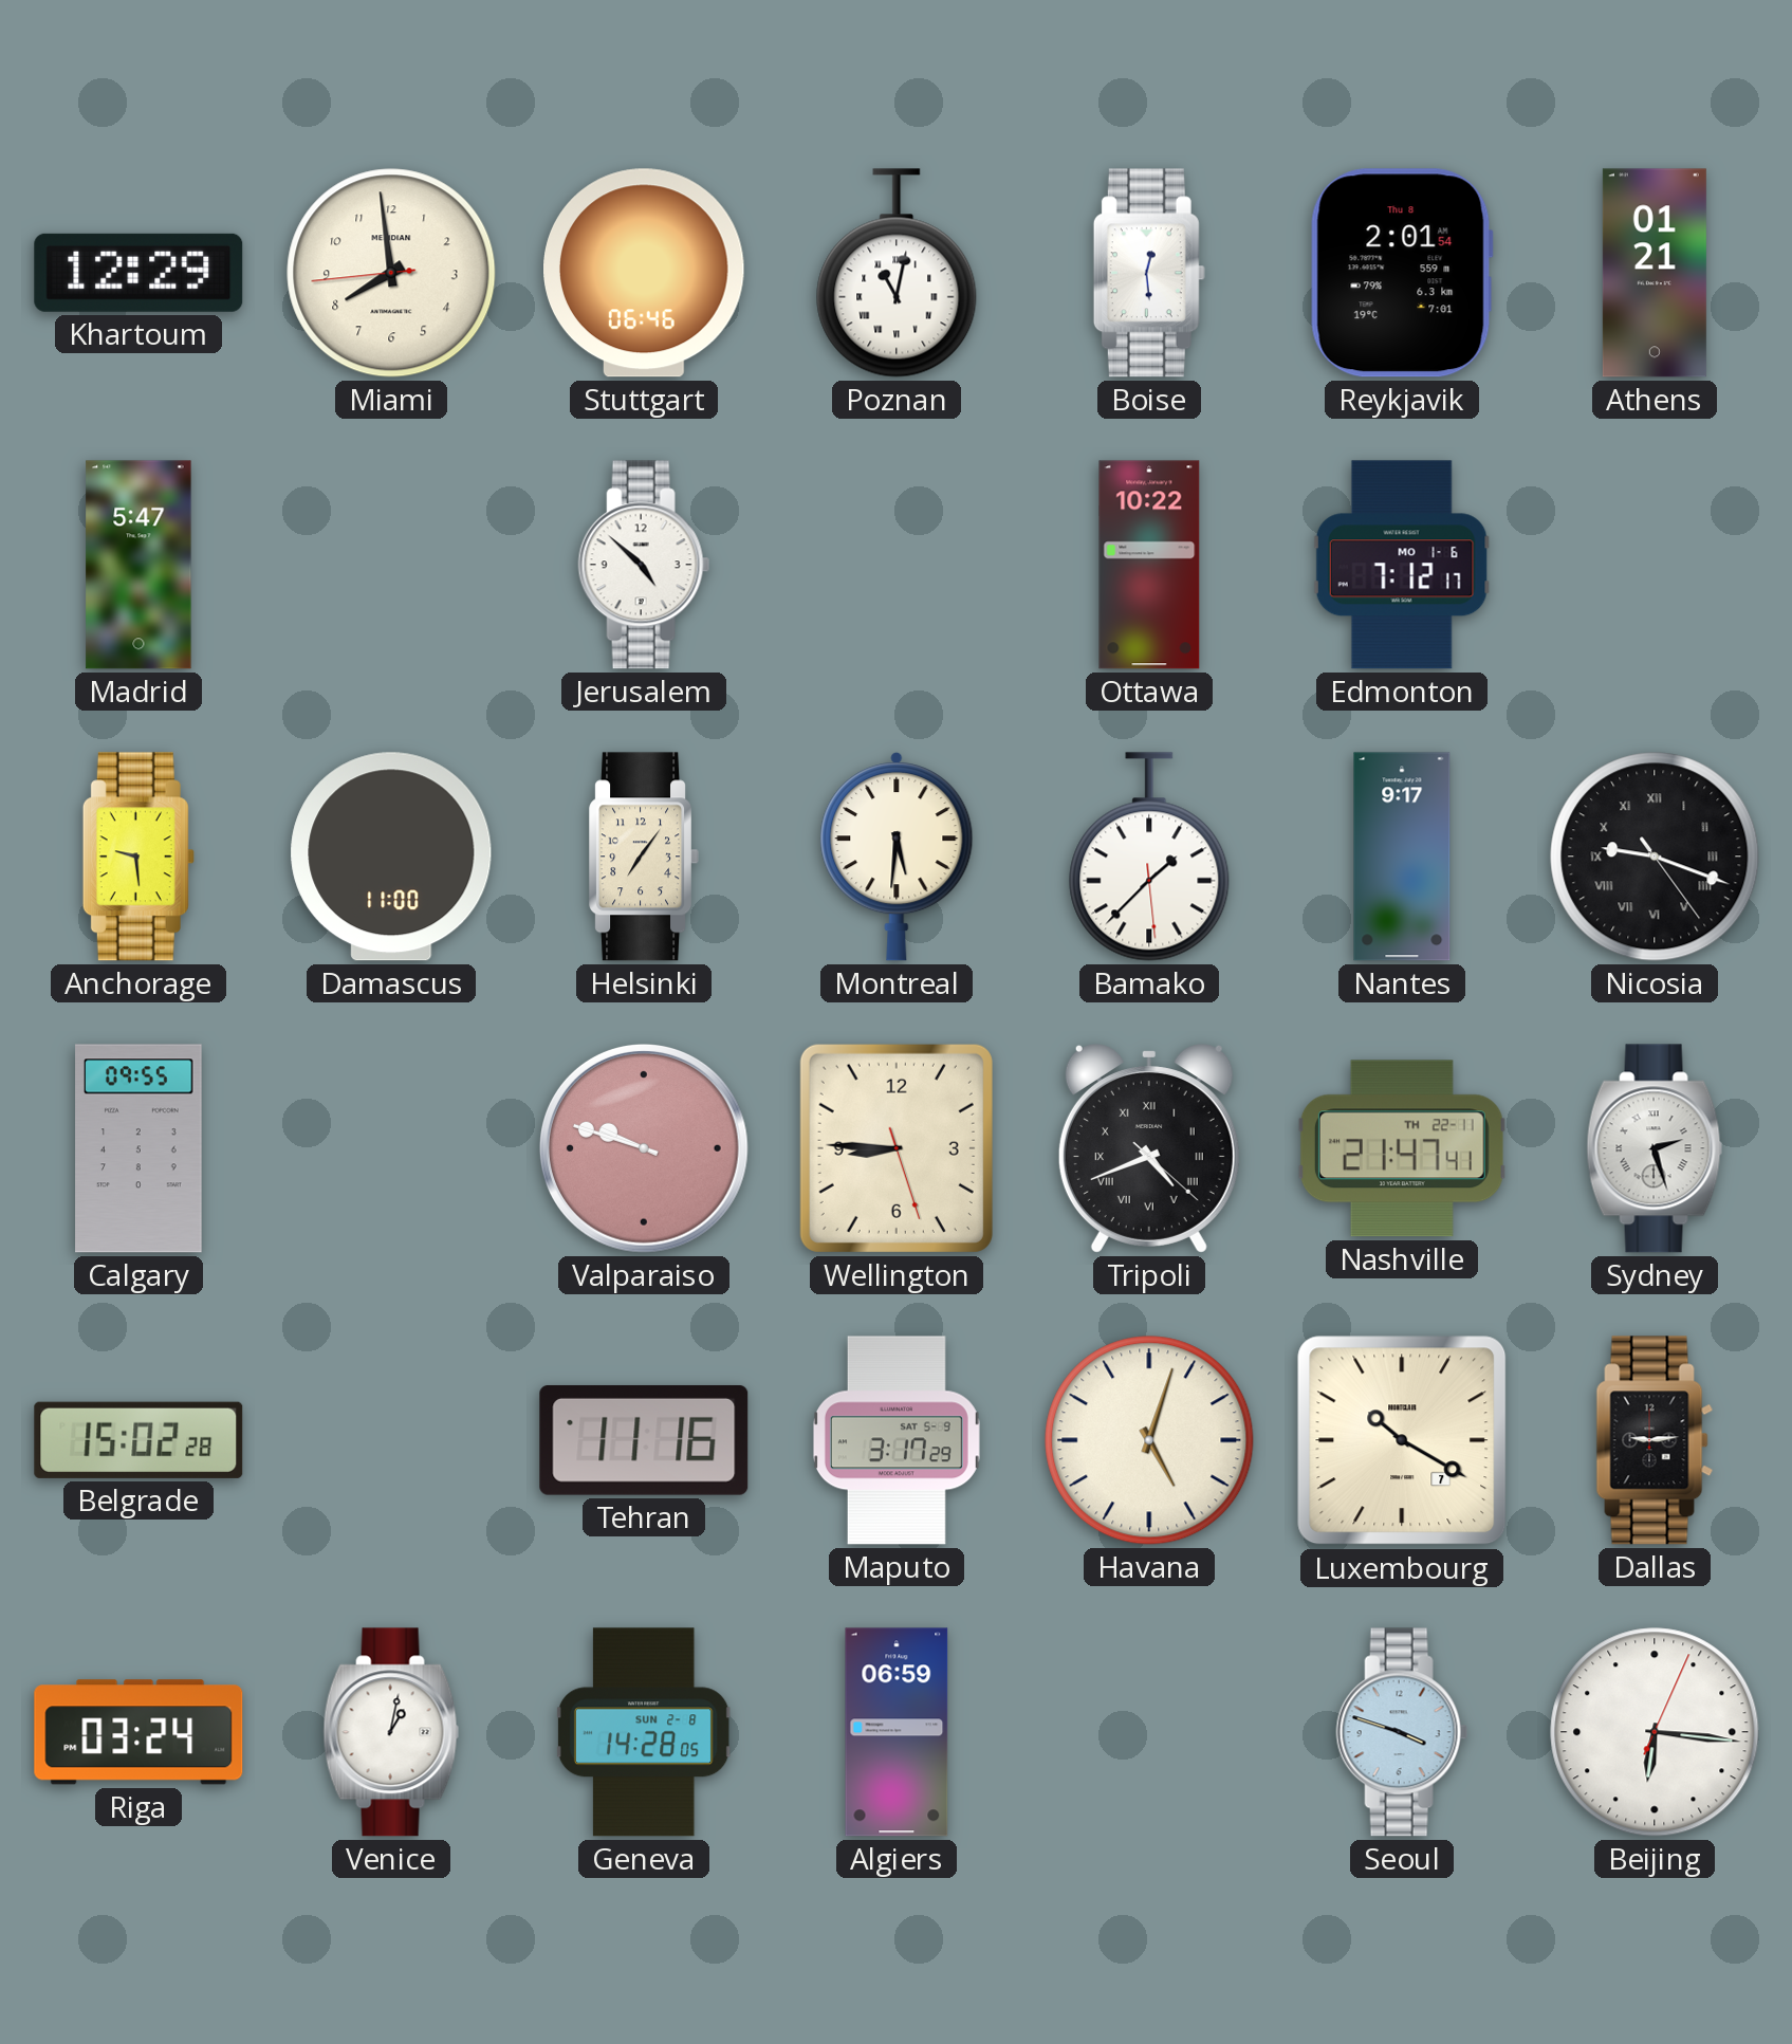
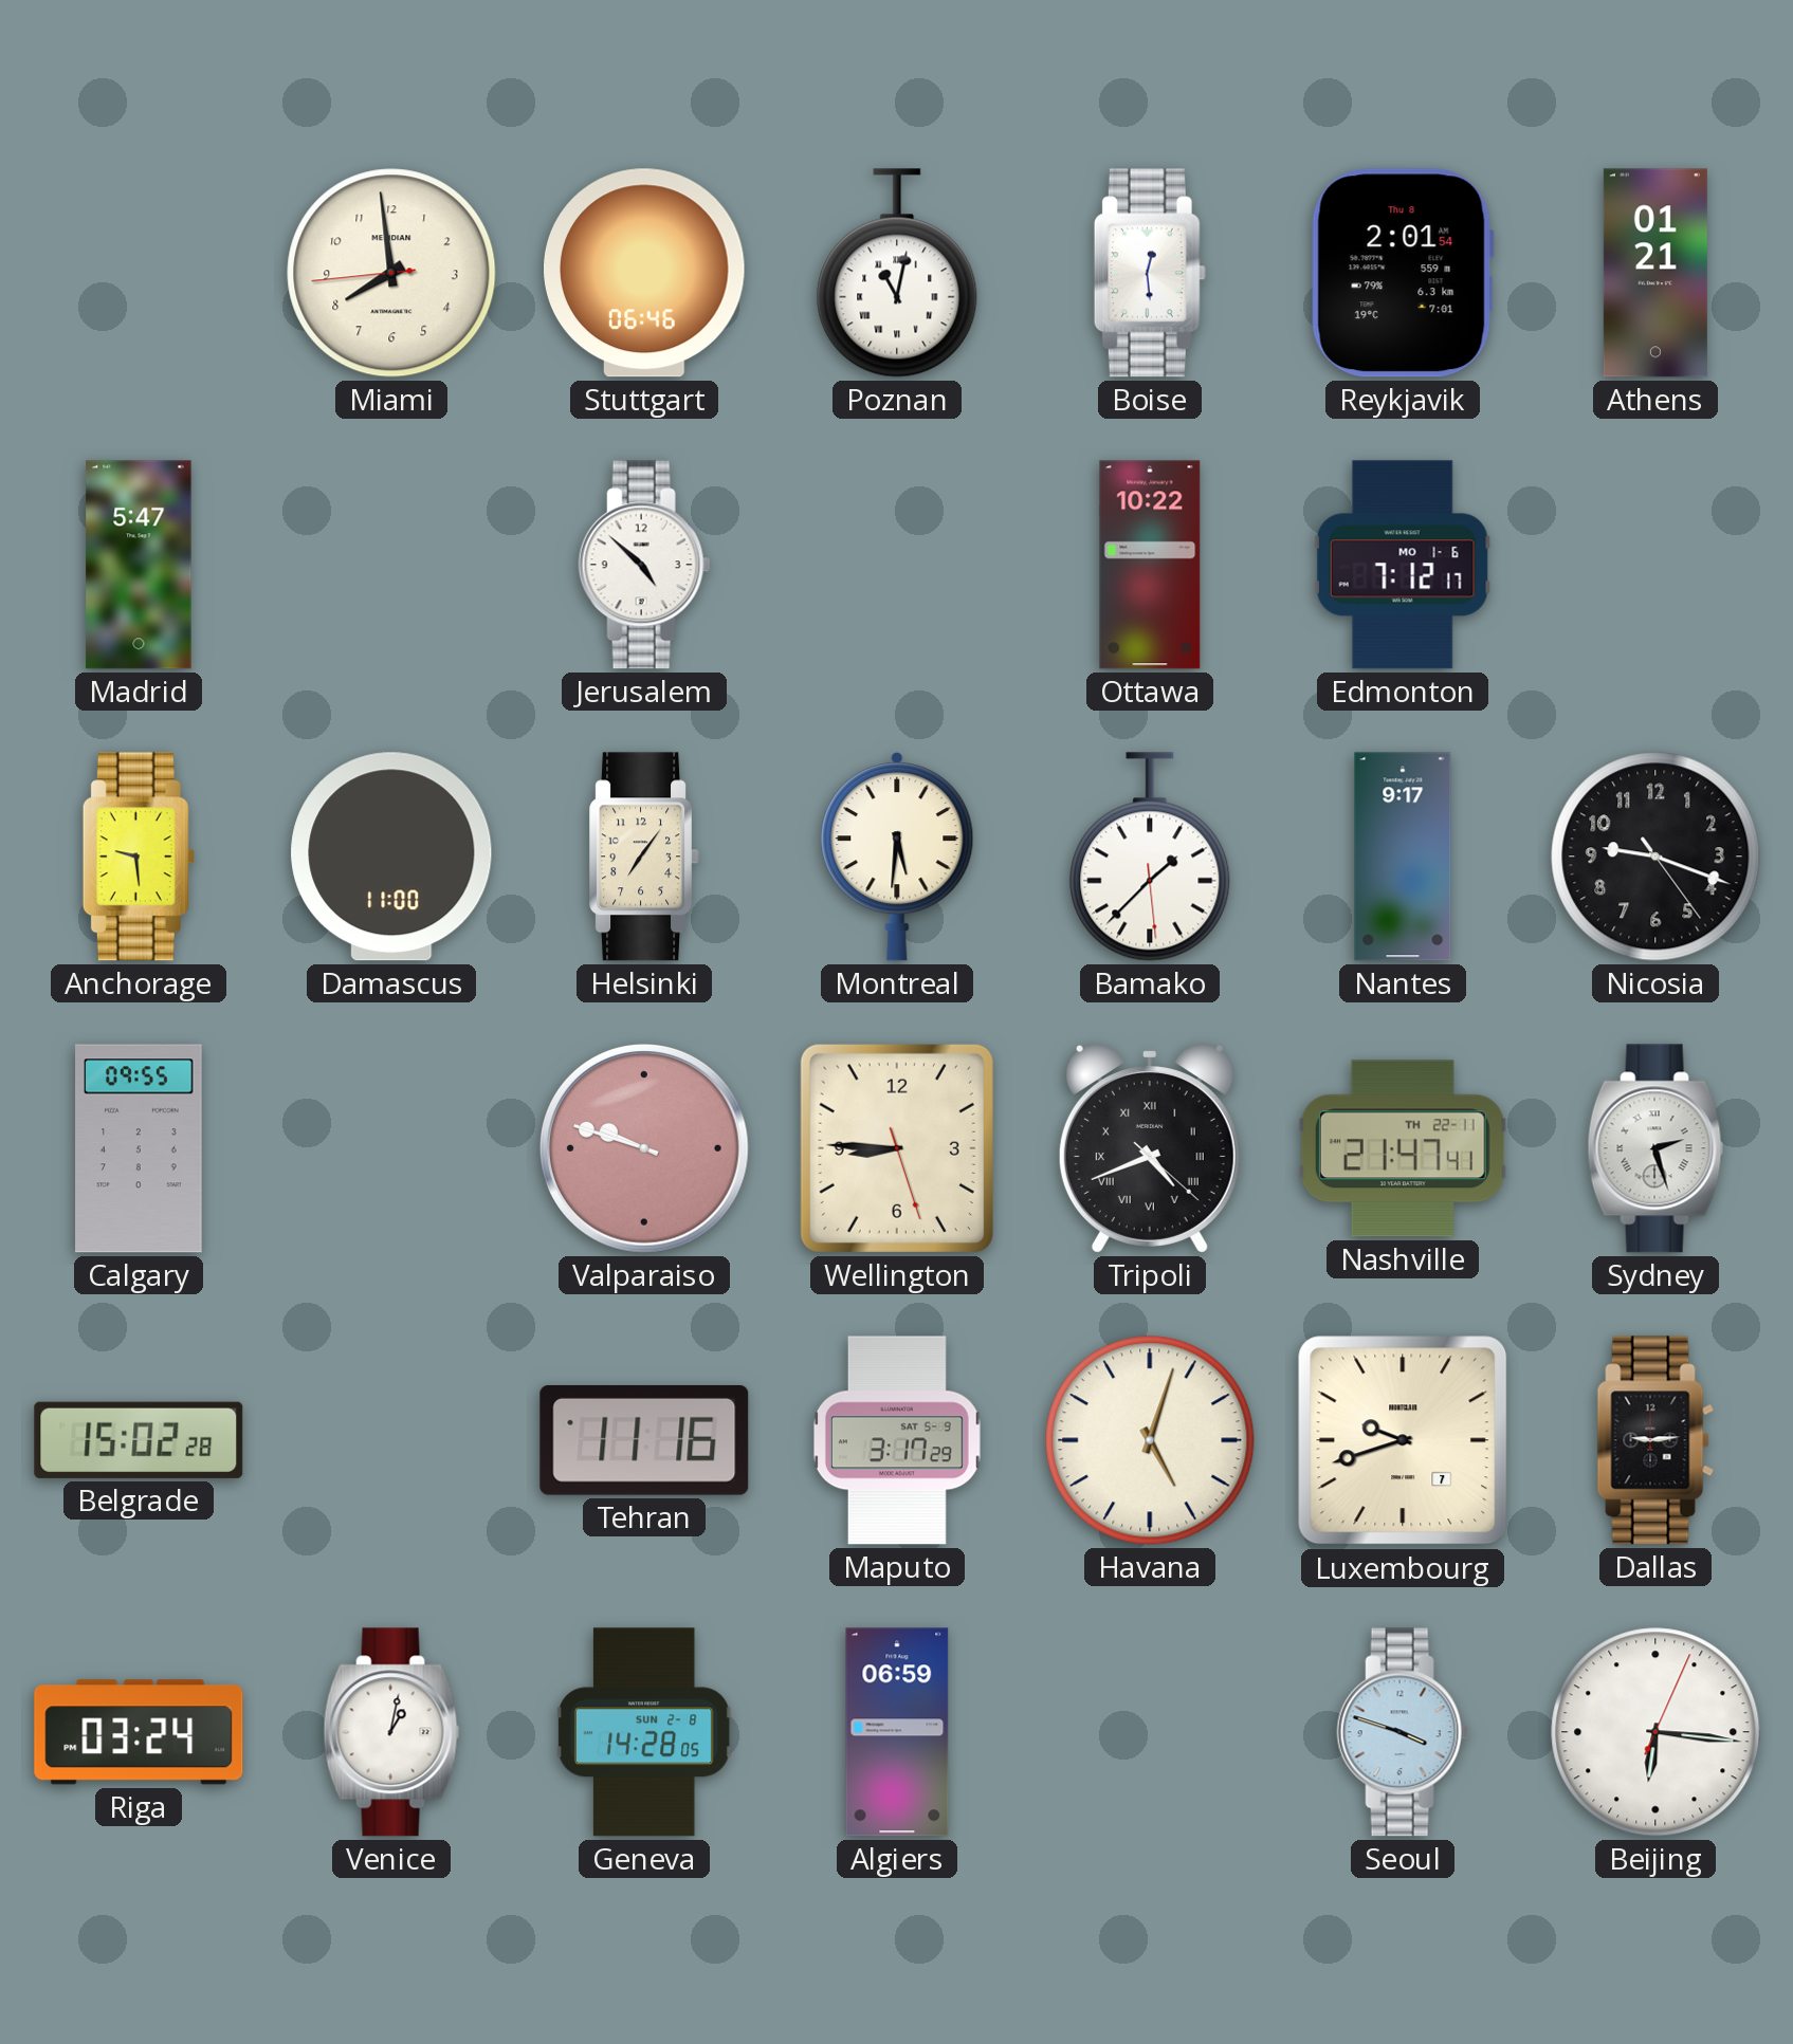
Khartoum: 12:29 -> none
Nicosia numerals: Roman -> Arabic
Luxembourg: 10:20 -> 9:42
